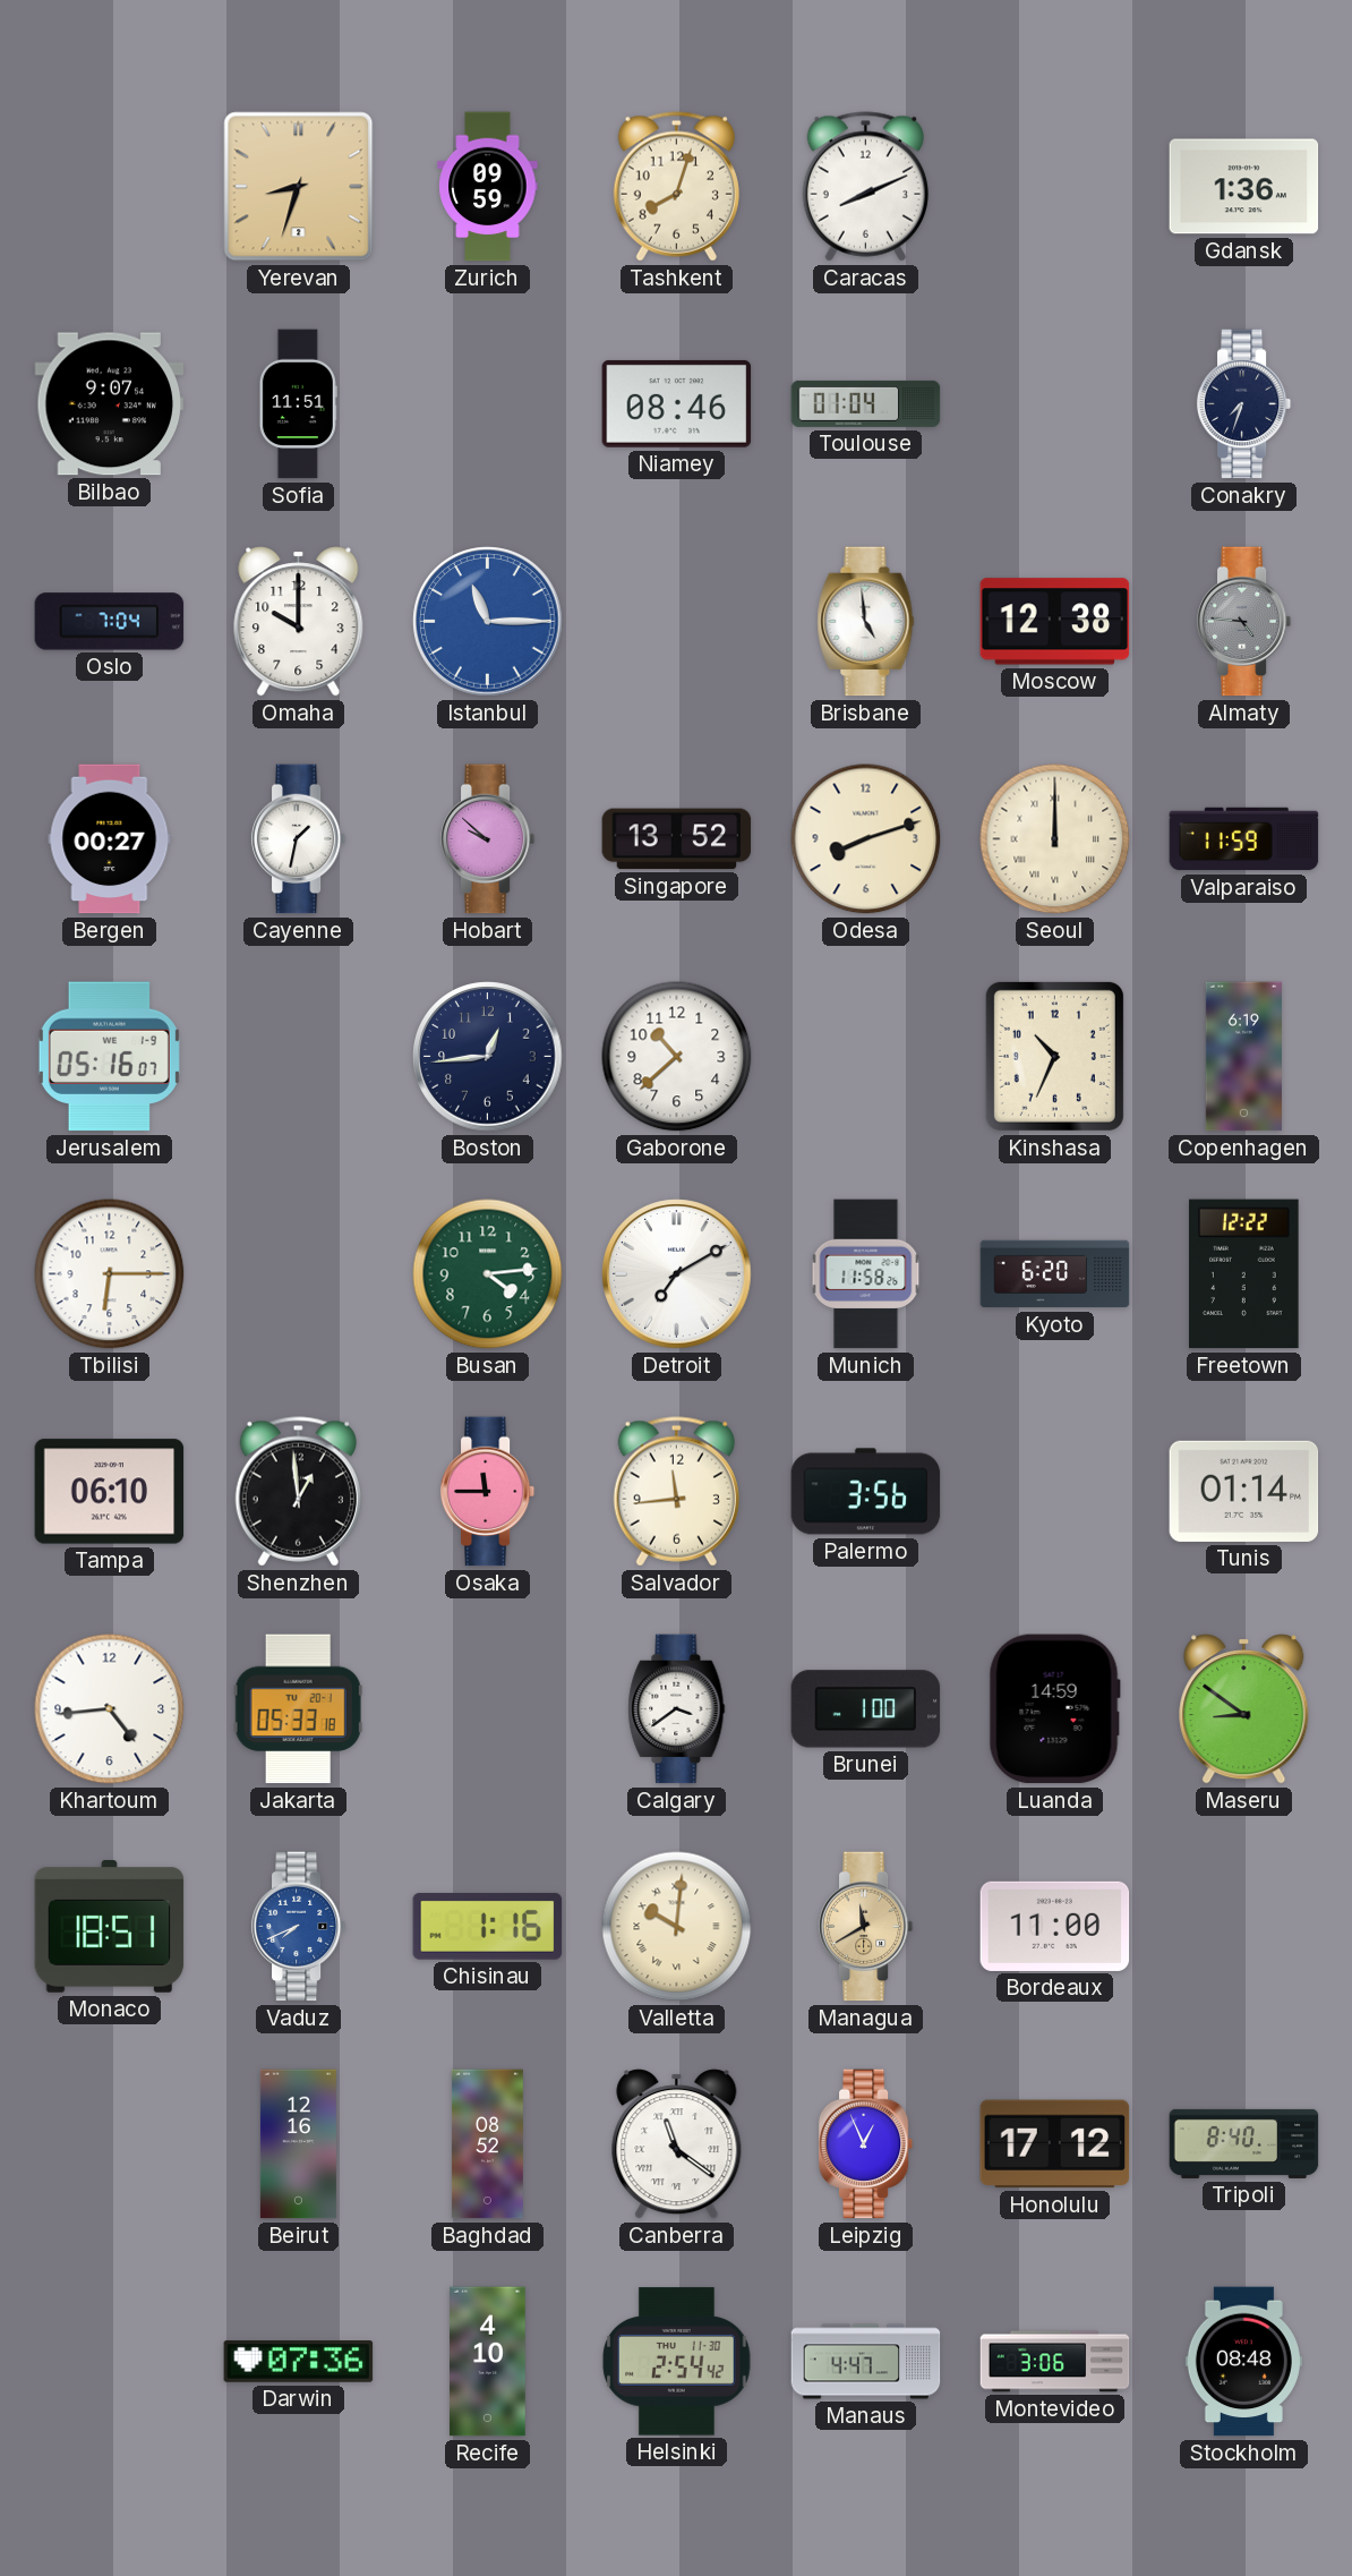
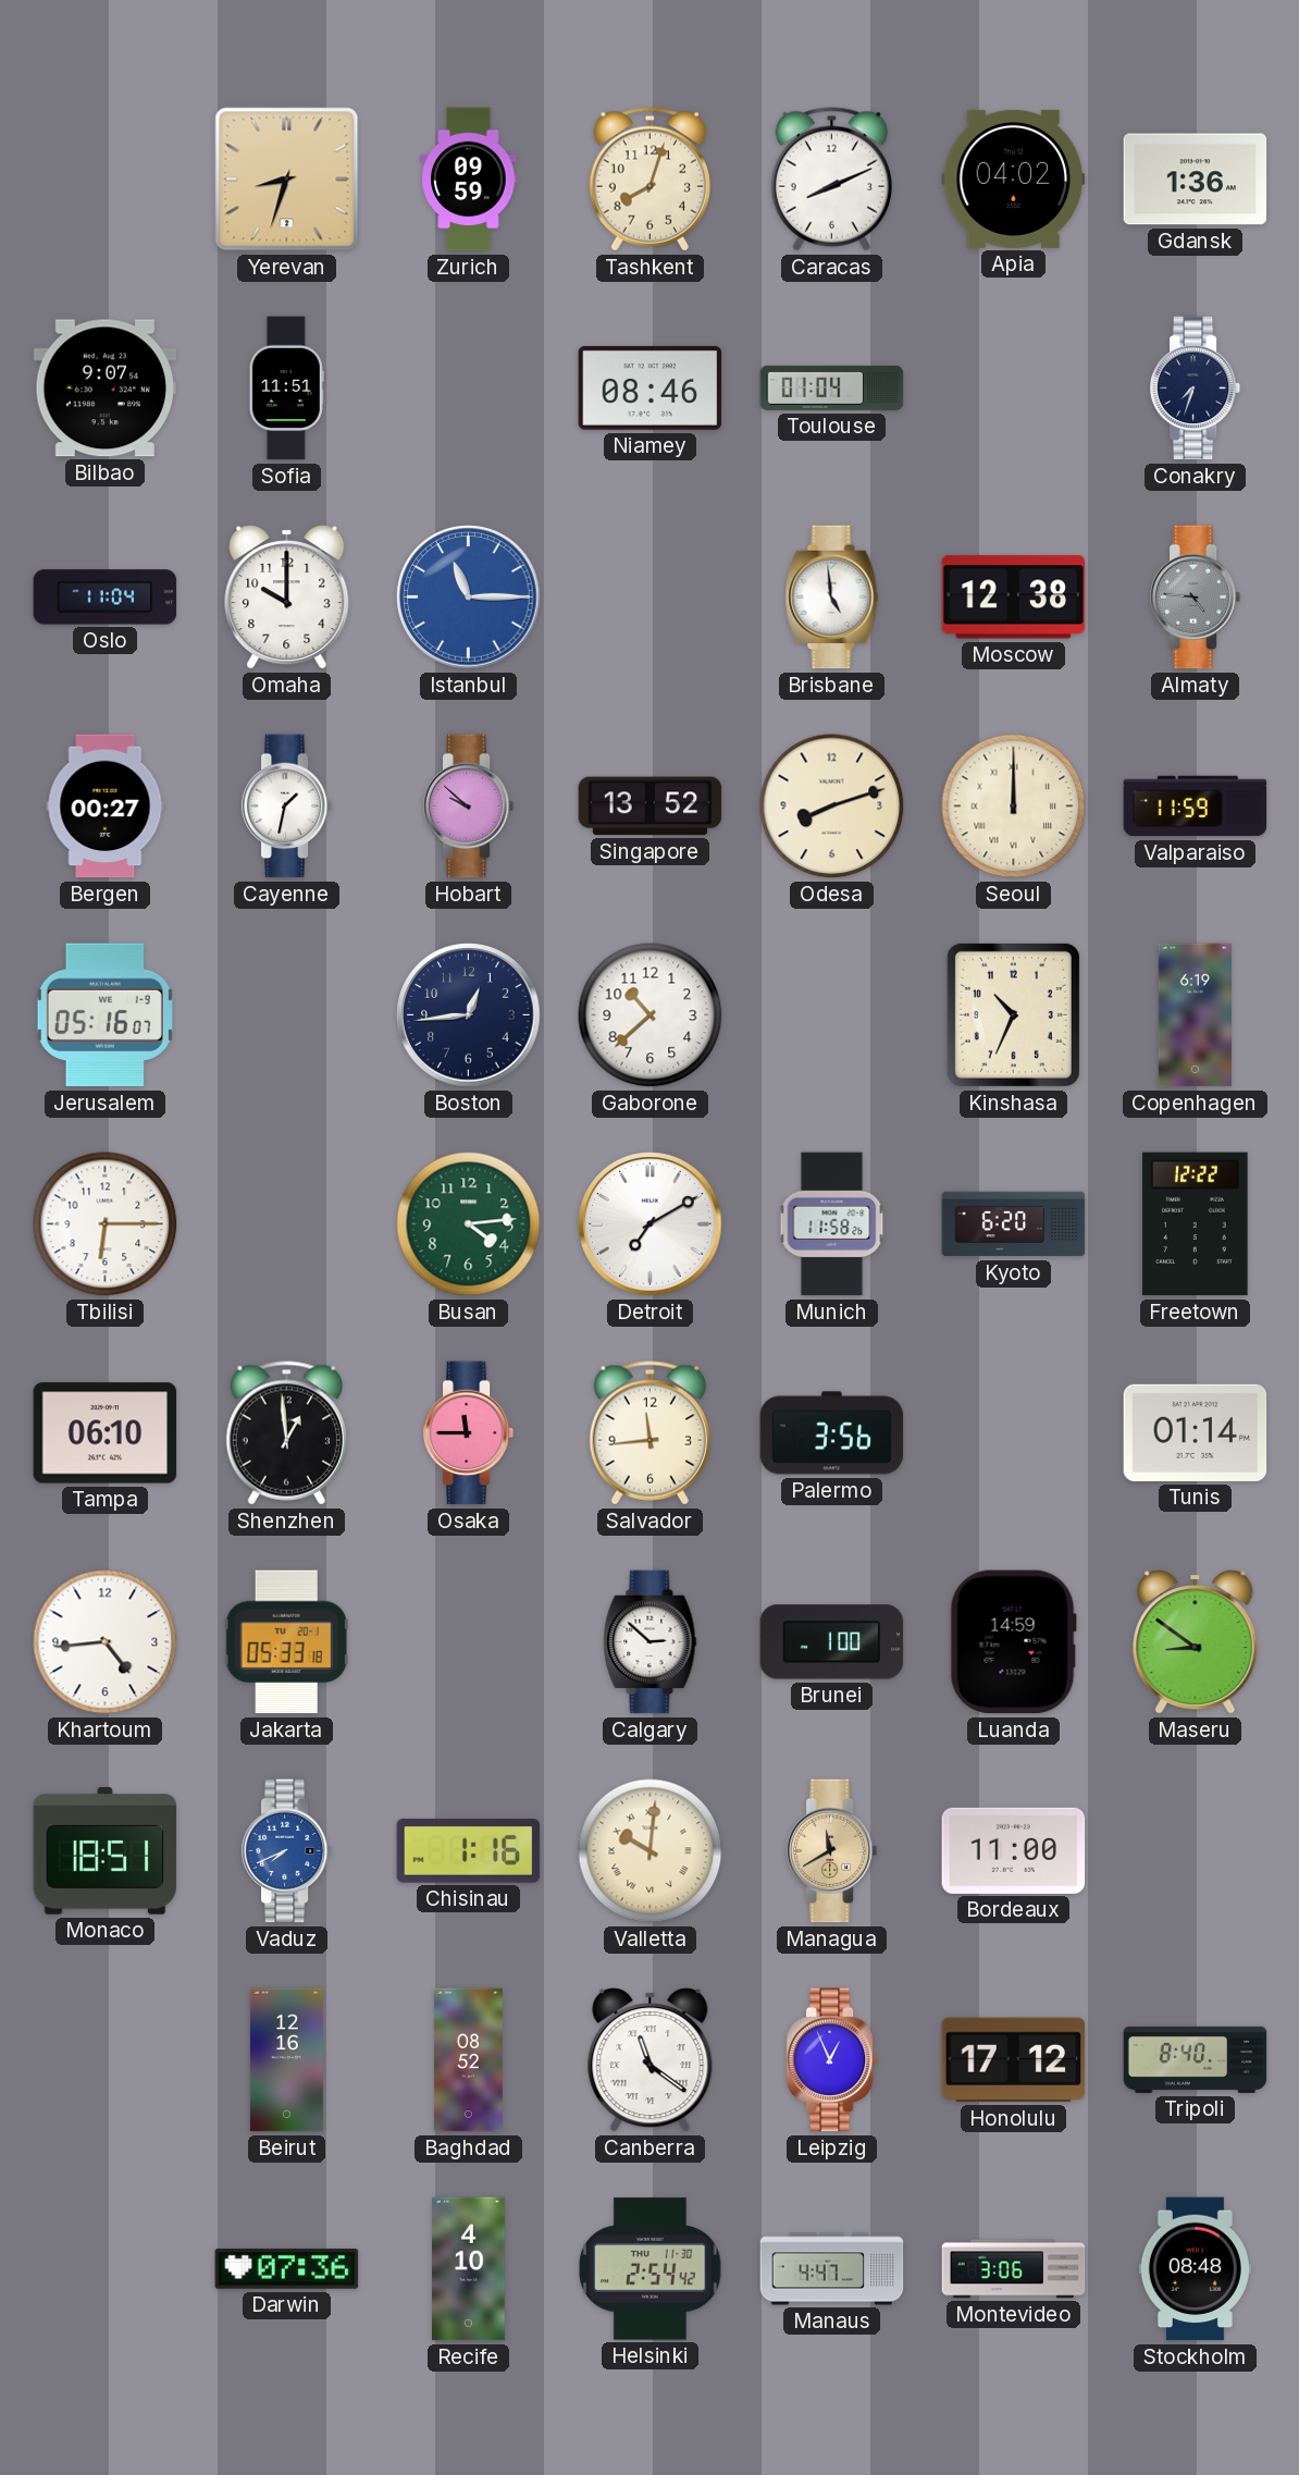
Apia: none -> 04:02
Oslo: 7:04 -> 11:04
Calgary: 3:39 -> 2:52
